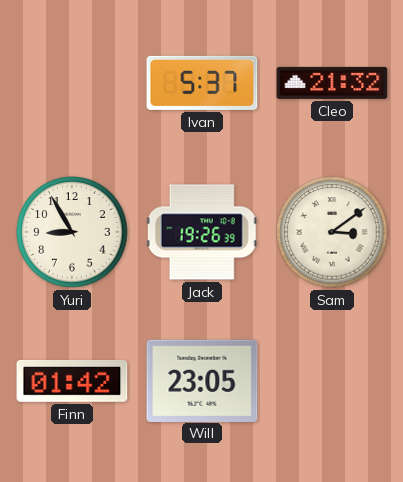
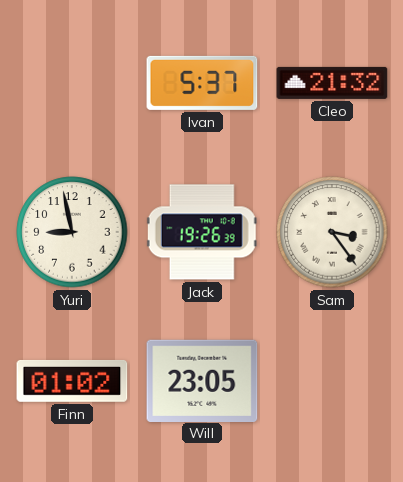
Yuri: 8:55 -> 8:58
Sam: 3:09 -> 3:24
Finn: 01:42 -> 01:02
